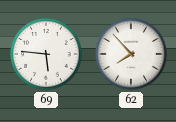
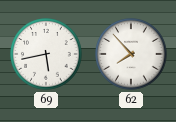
69: 5:46 -> 5:43
